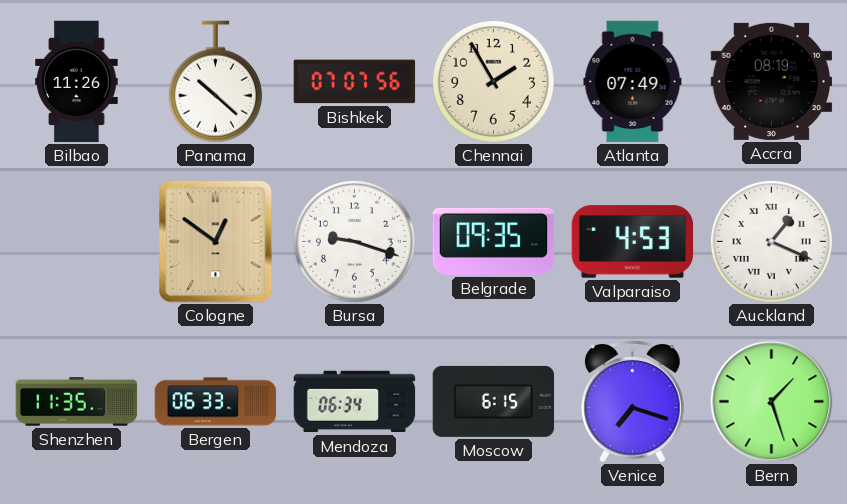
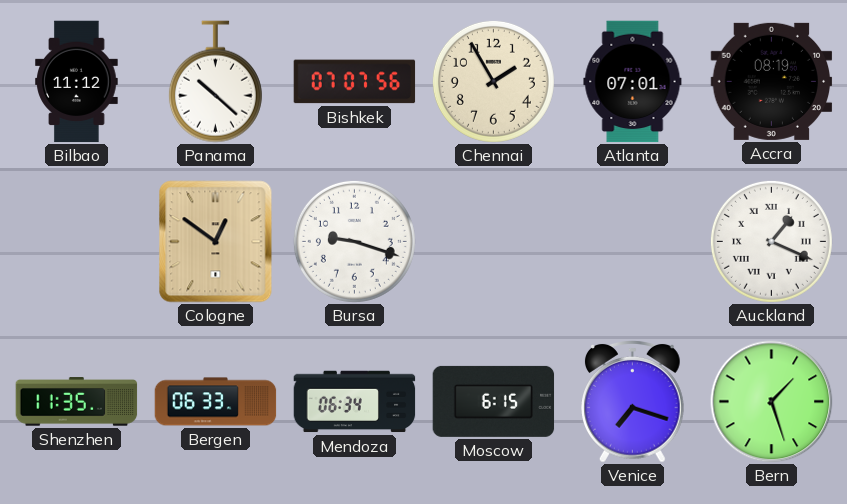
Bilbao: 11:26 -> 11:12
Atlanta: 07:49 -> 07:01
Belgrade: 09:35 -> none
Valparaiso: 4:53 -> none
